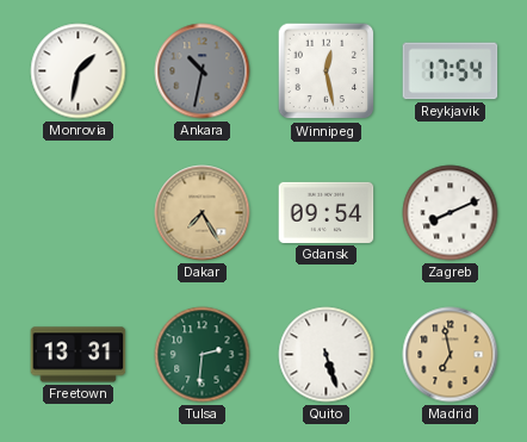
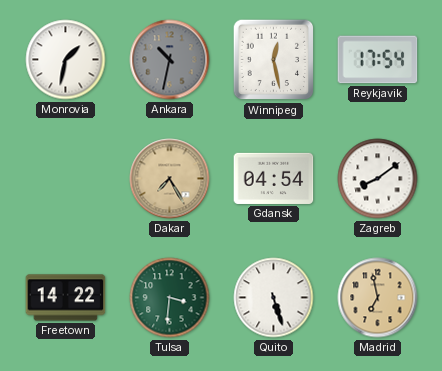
Gdansk: 09:54 -> 04:54
Zagreb: 8:11 -> 8:09
Freetown: 13:31 -> 14:22
Tulsa: 2:31 -> 3:31
